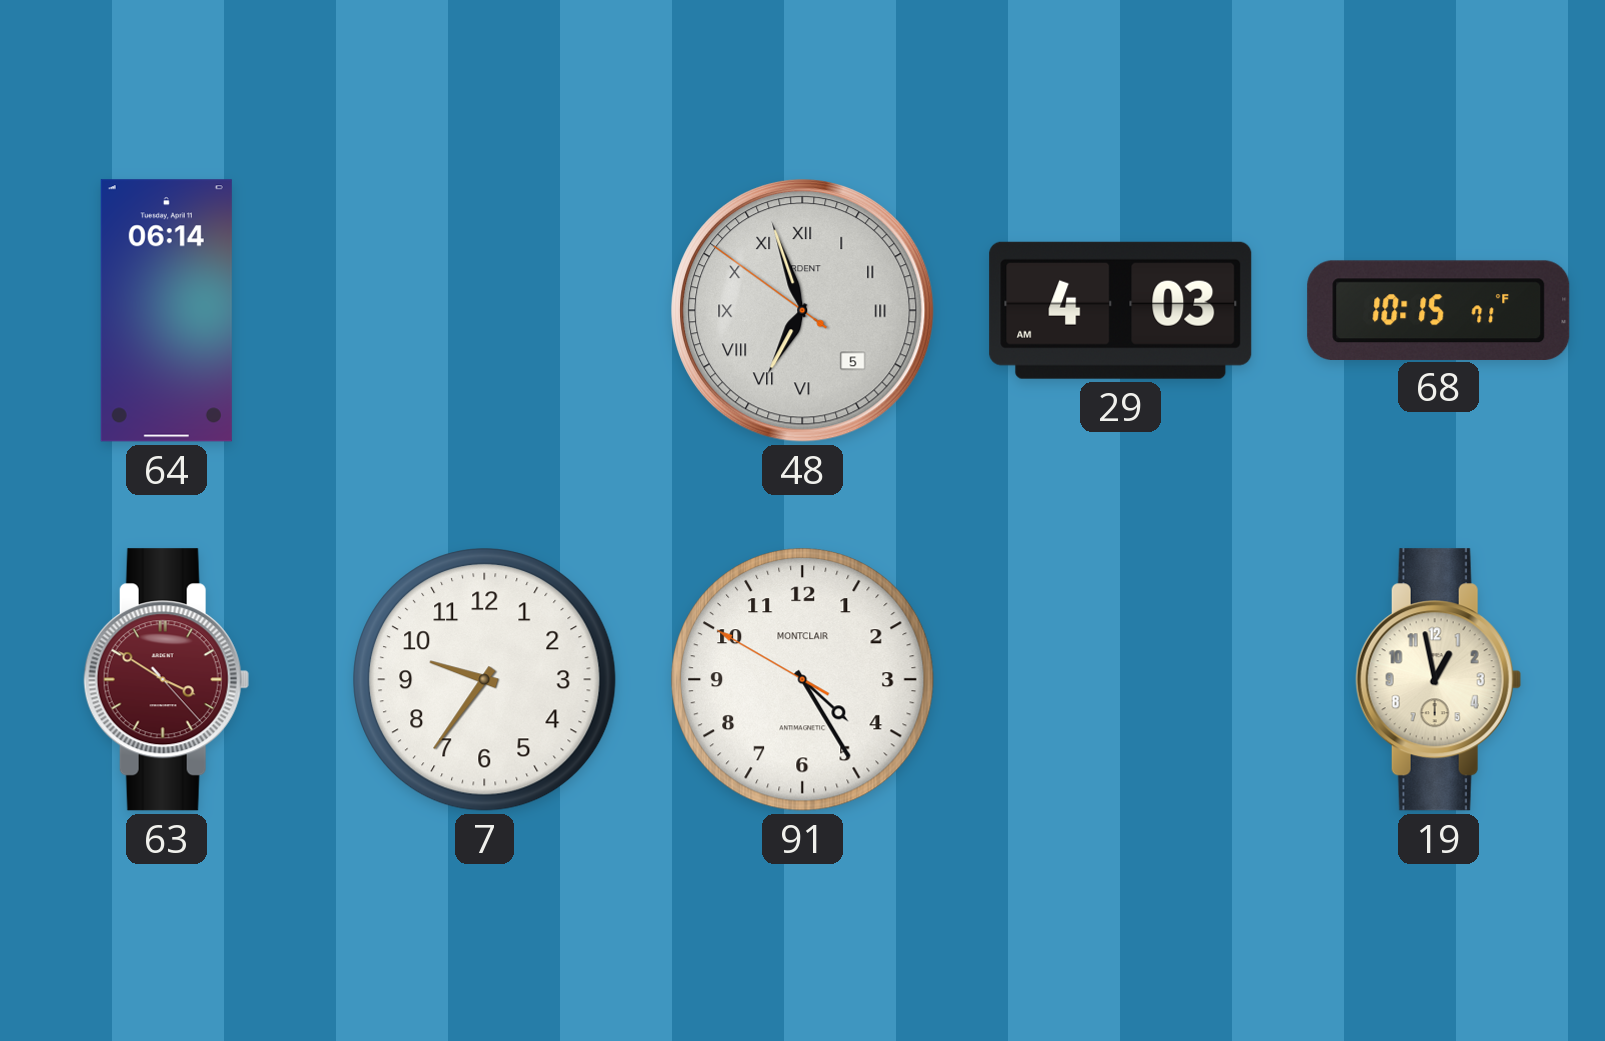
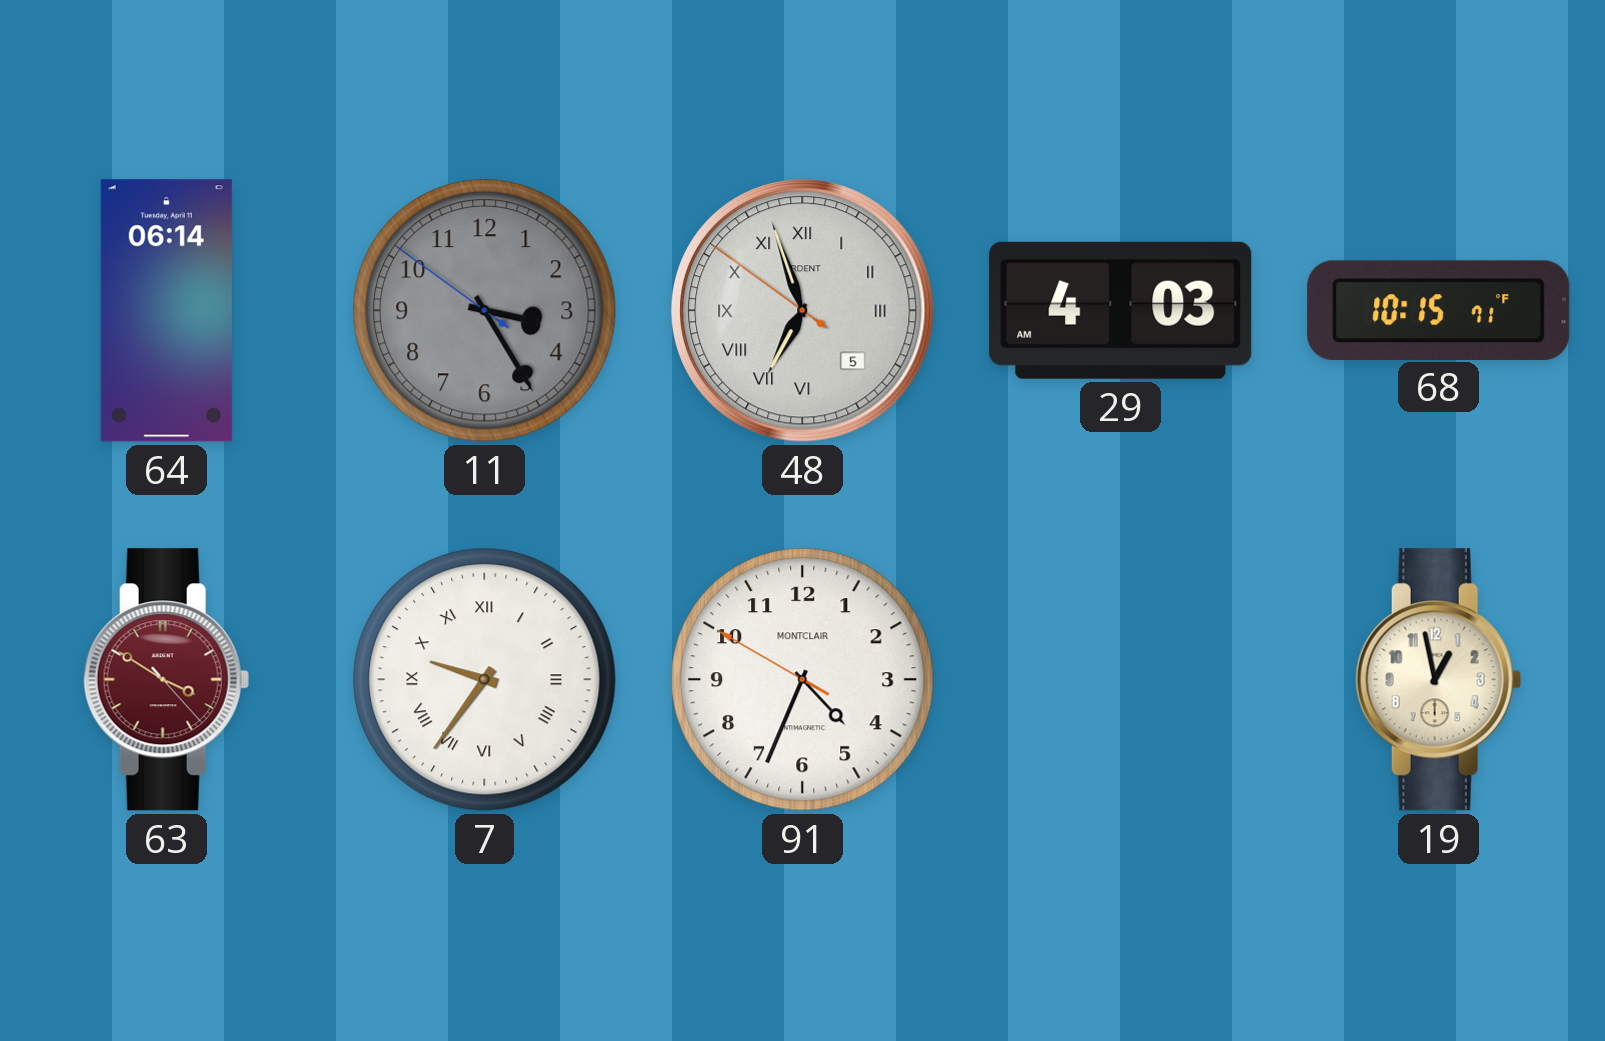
11: none -> 3:24
7 numerals: Arabic -> Roman
91: 4:24 -> 4:33
